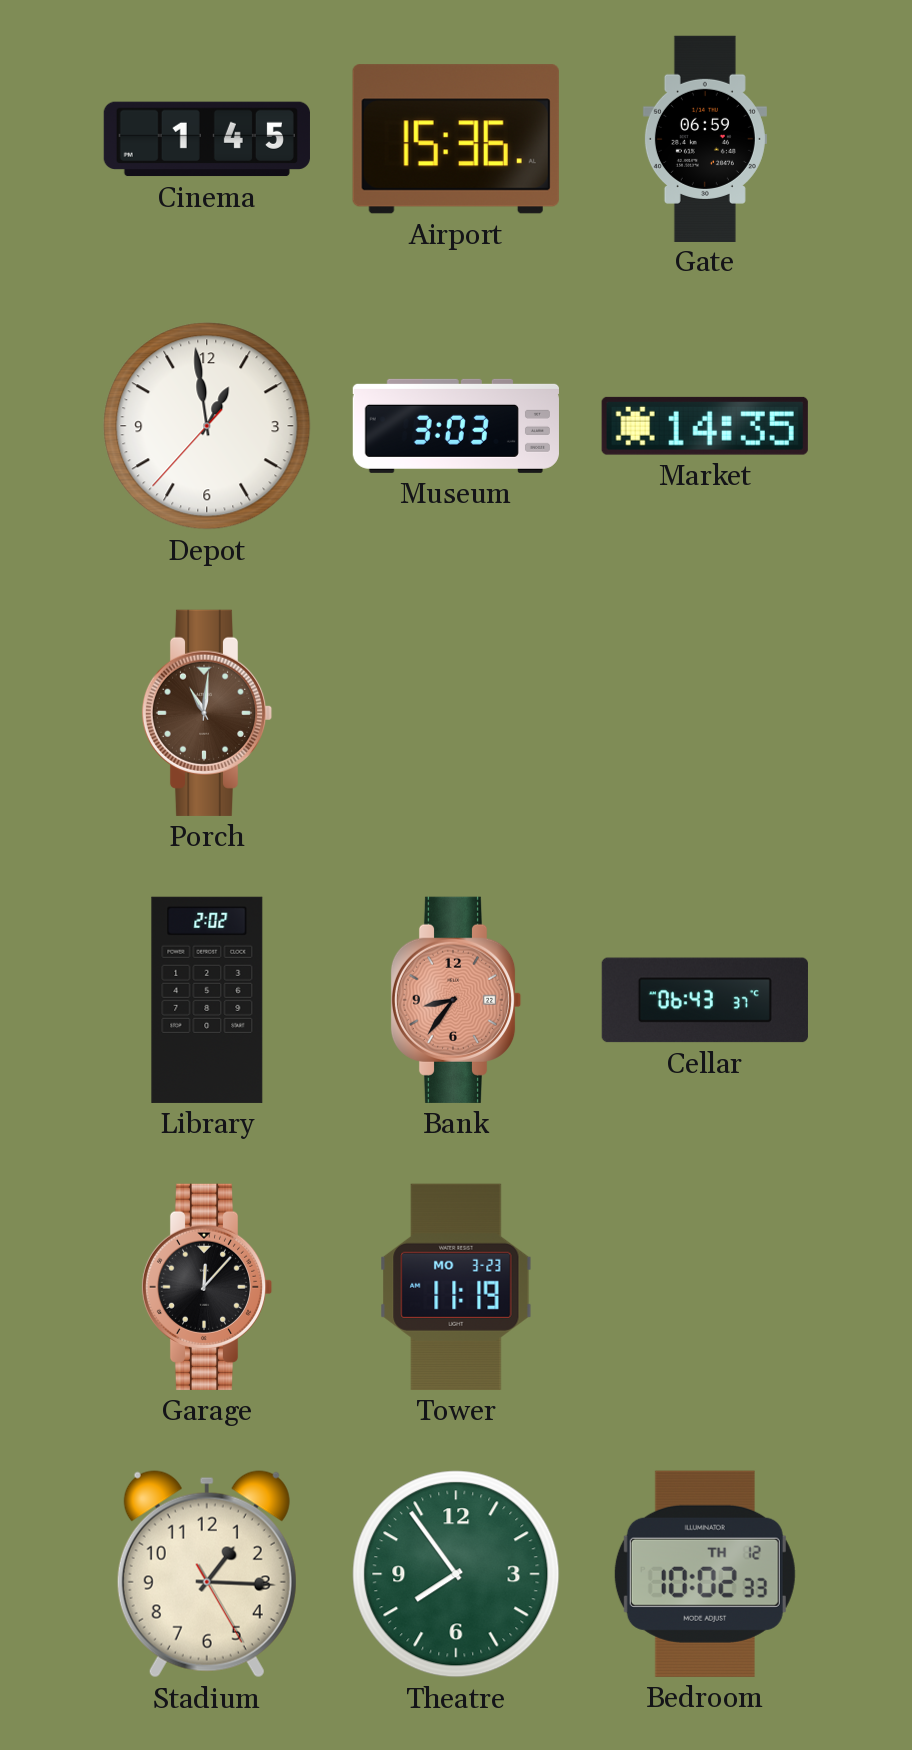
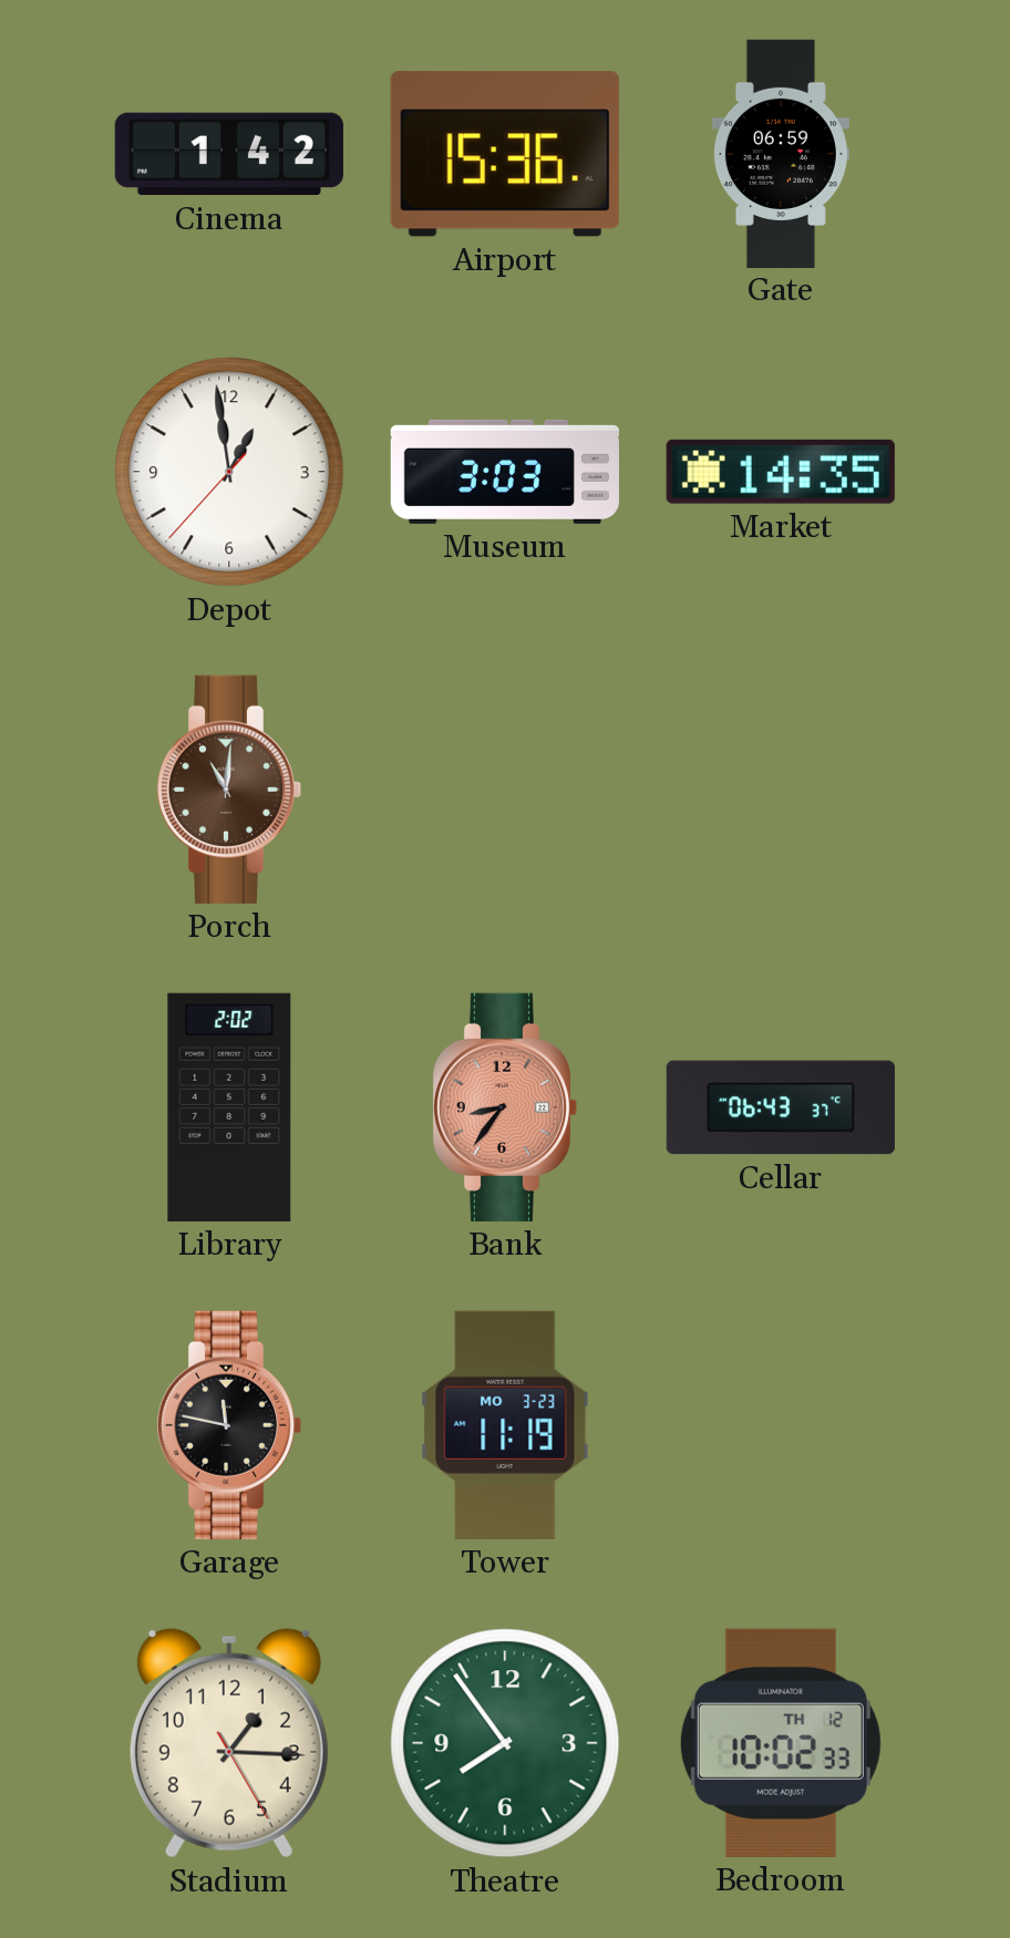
Cinema: 1:45 -> 1:42
Garage: 12:07 -> 11:47
